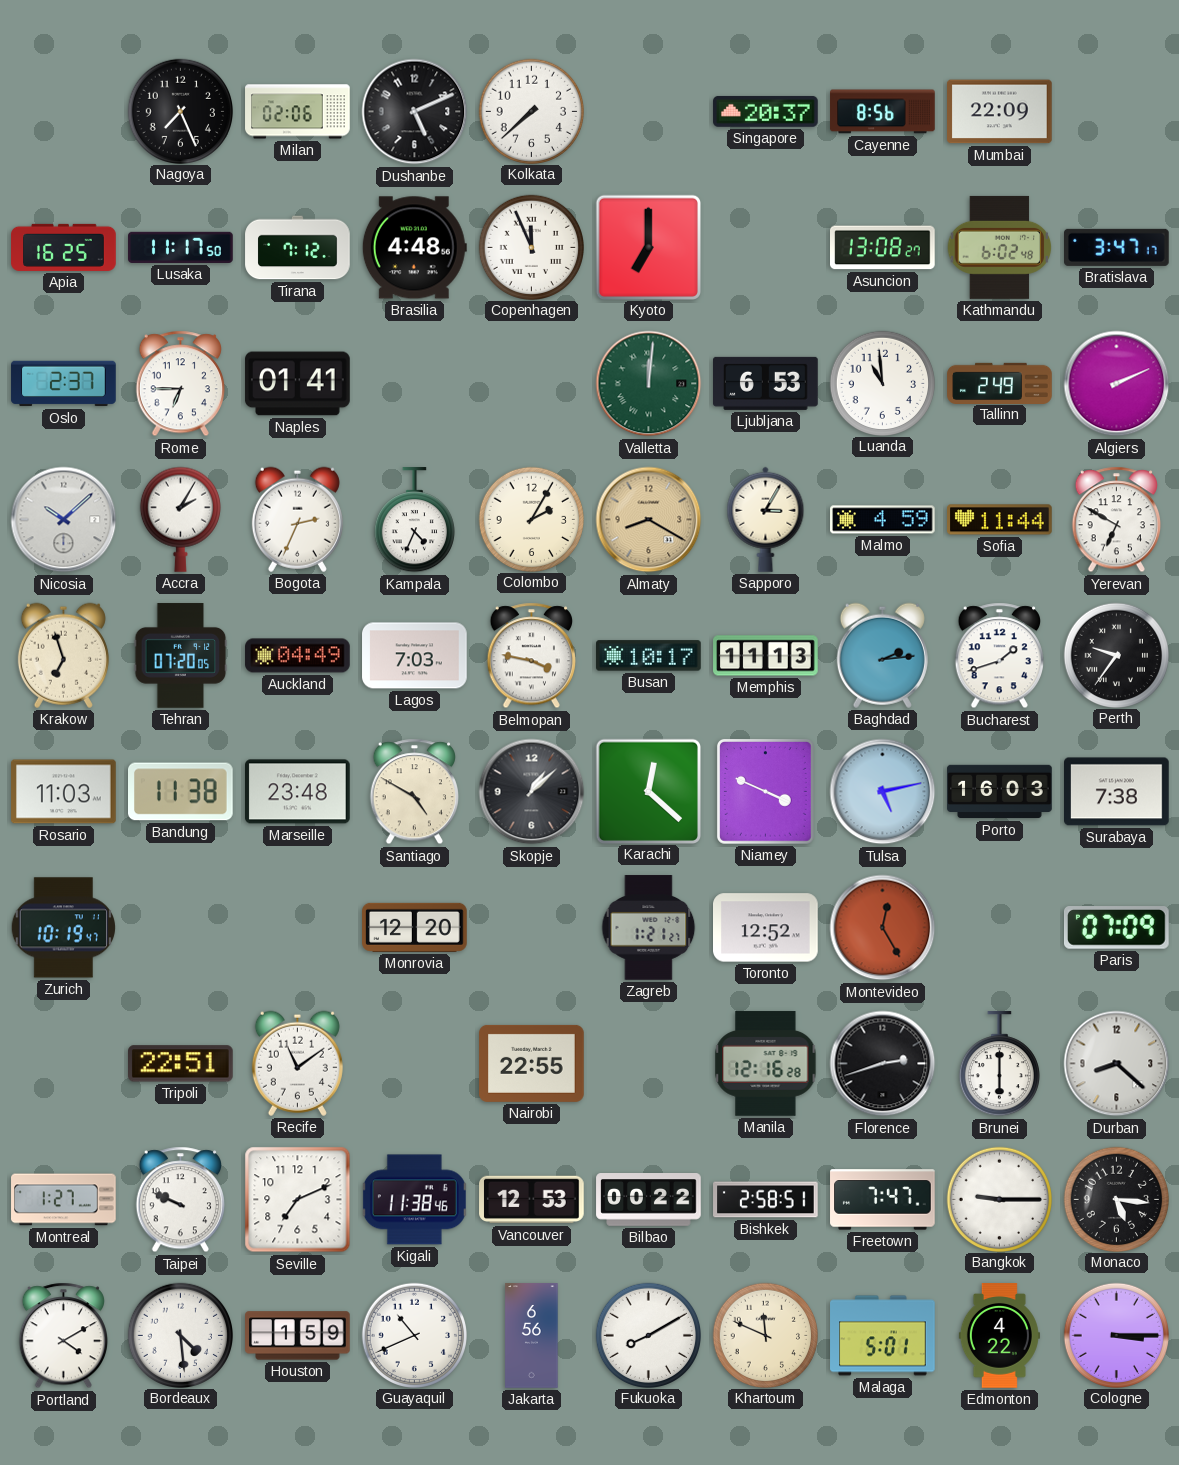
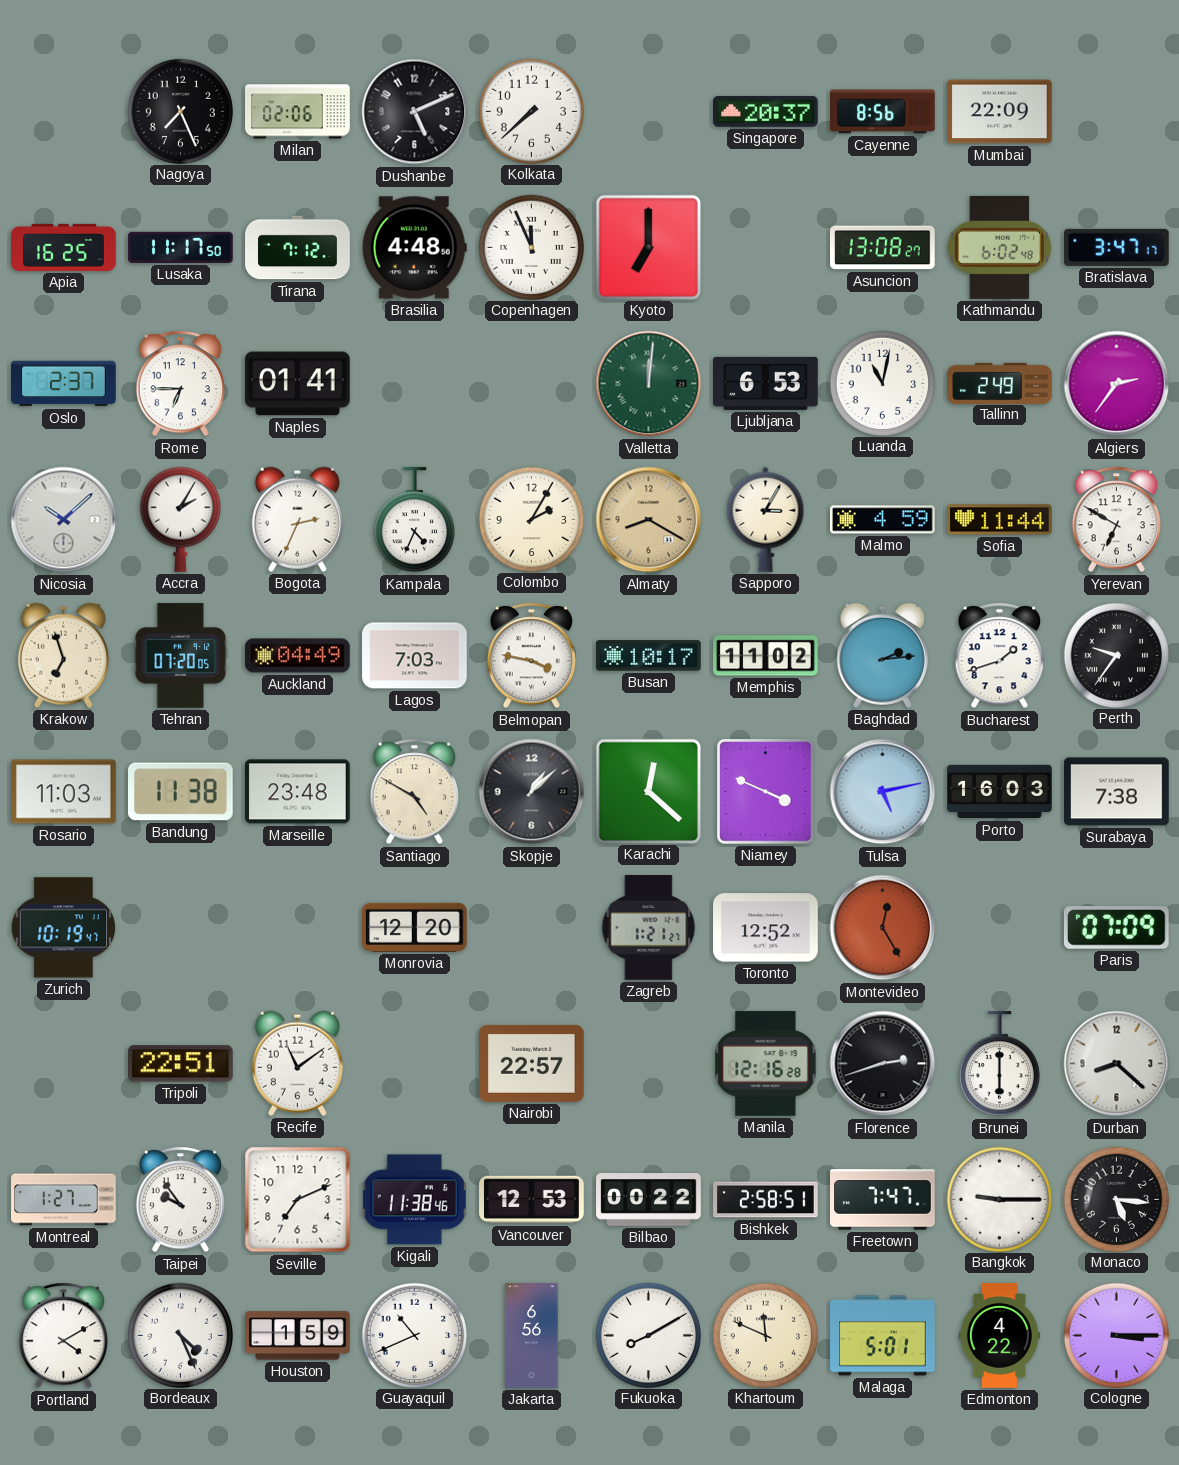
Luanda: 10:59 -> 11:02
Algiers: 2:11 -> 2:36
Memphis: 11:13 -> 11:02
Nairobi: 22:55 -> 22:57
Taipei: 9:49 -> 9:54
Bordeaux: 4:29 -> 4:26
